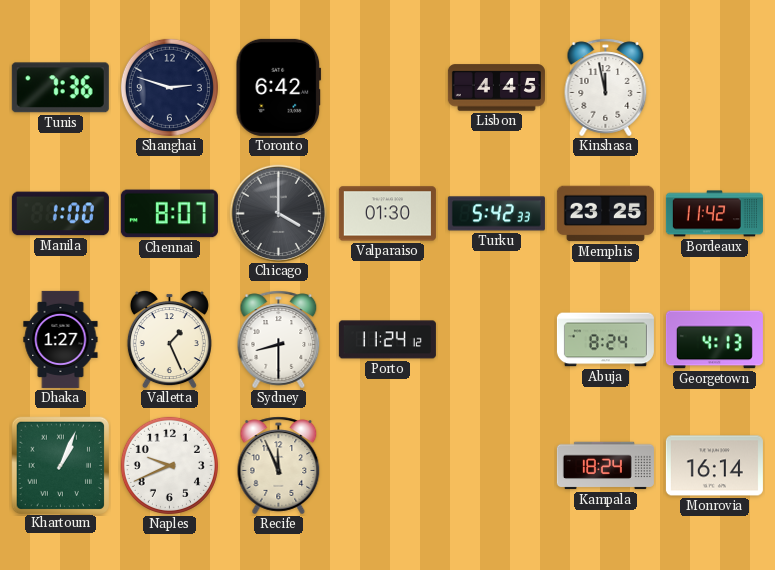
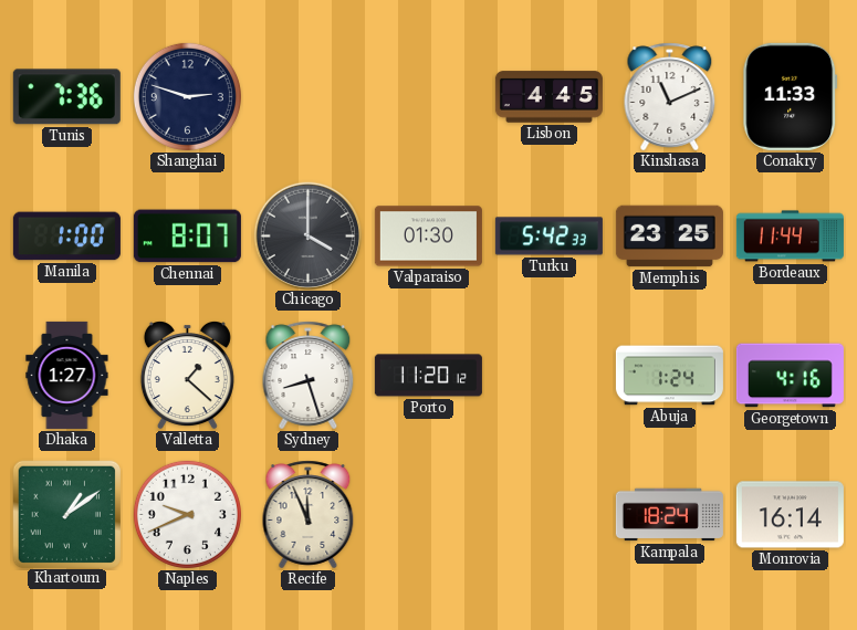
Toronto: 6:42 -> none
Kinshasa: 11:58 -> 11:11
Conakry: none -> 11:33
Bordeaux: 11:42 -> 11:44
Valletta: 1:26 -> 1:22
Sydney: 8:30 -> 8:27
Porto: 11:24 -> 11:20
Abuja: 8:24 -> 1:24
Georgetown: 4:13 -> 4:16
Khartoum: 1:04 -> 1:09
